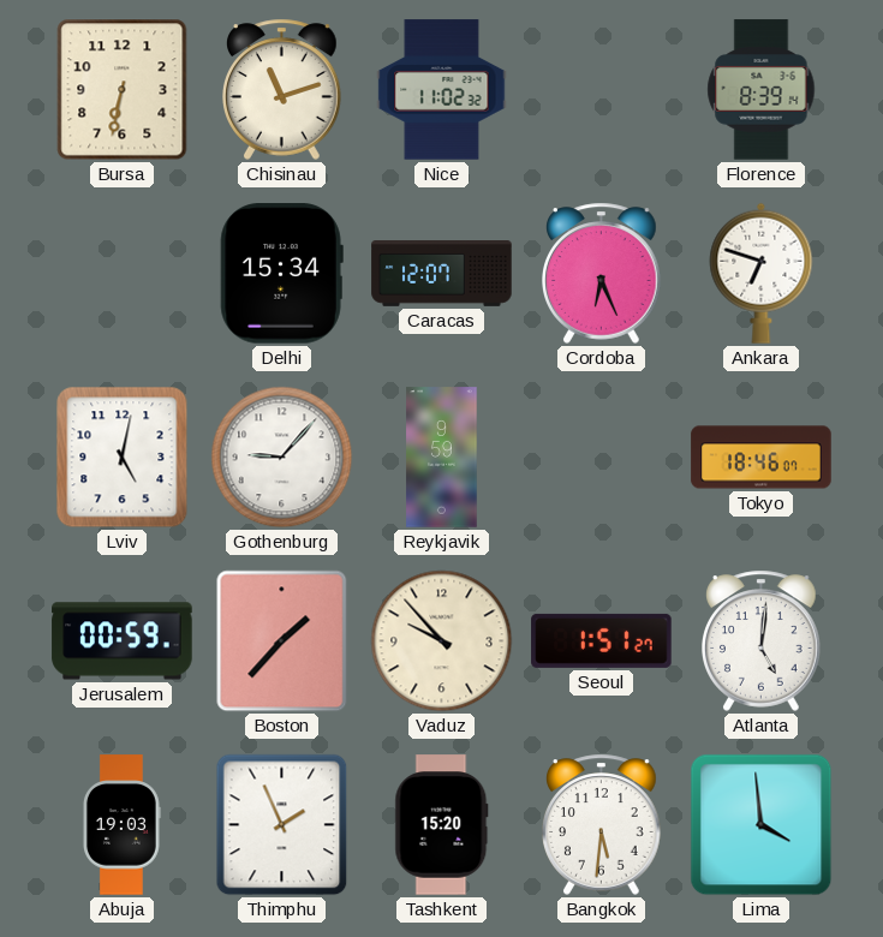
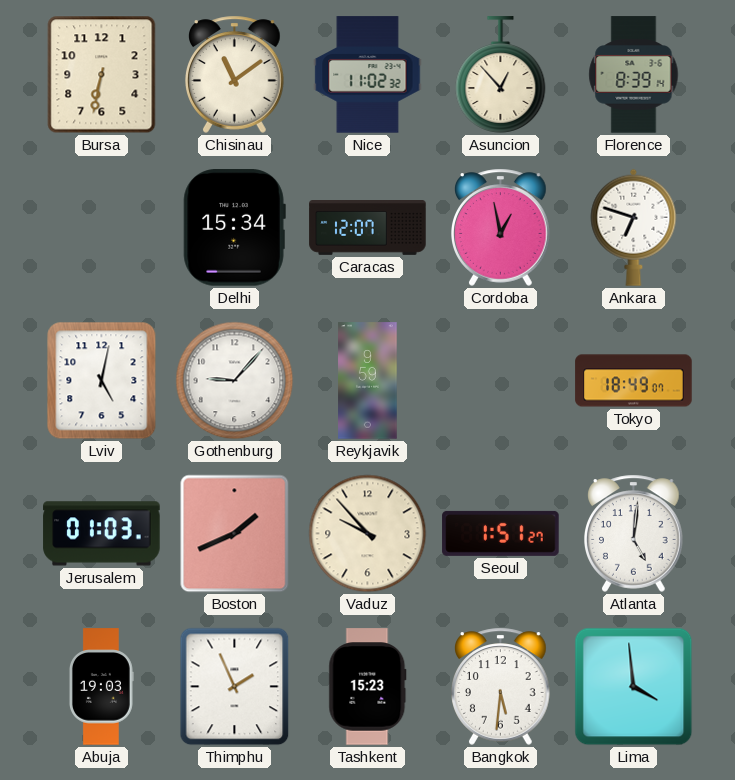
Chisinau: 11:12 -> 11:09
Asuncion: none -> 12:53
Cordoba: 6:26 -> 12:58
Tokyo: 18:46 -> 18:49
Jerusalem: 00:59 -> 01:03
Boston: 1:37 -> 1:41
Tashkent: 15:20 -> 15:23
